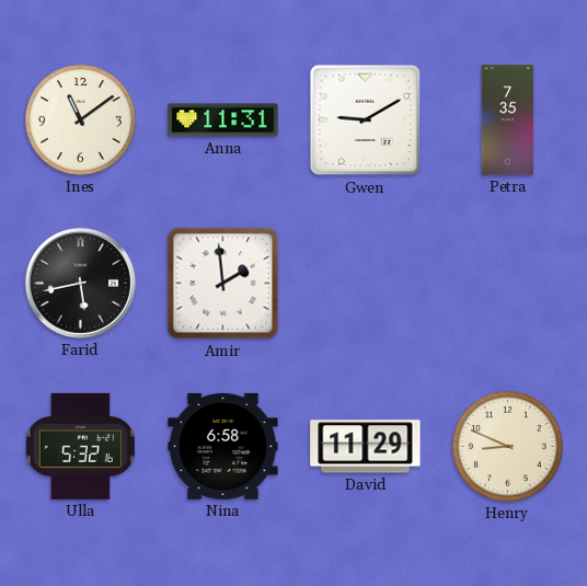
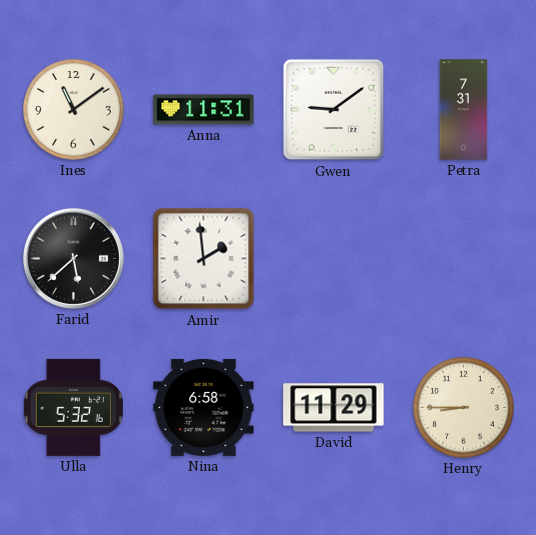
Gwen: 9:10 -> 9:09
Petra: 7:35 -> 7:31
Farid: 5:43 -> 5:38
Henry: 8:49 -> 8:45
